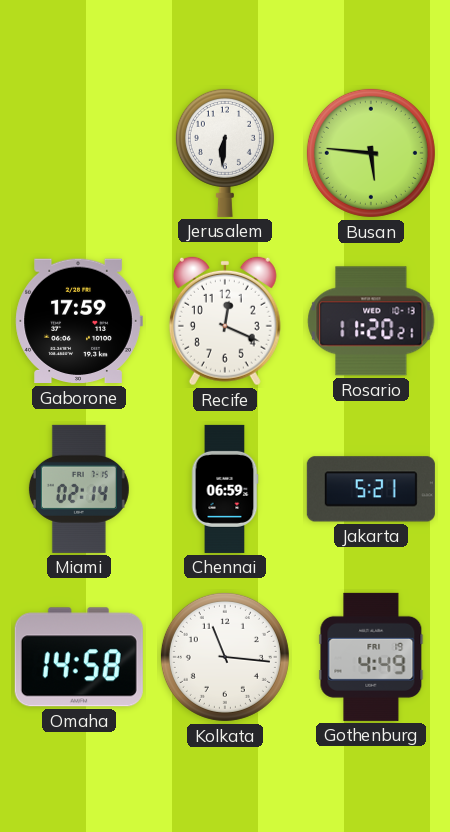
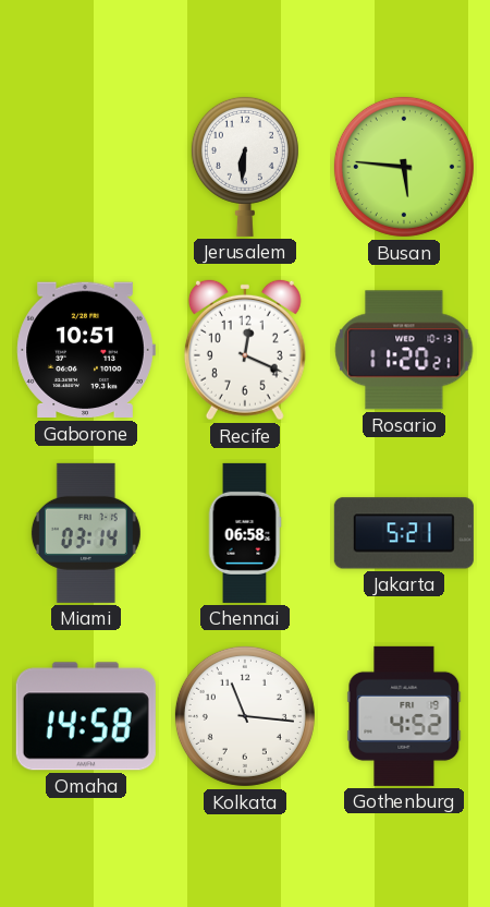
Gaborone: 17:59 -> 10:51
Miami: 02:14 -> 03:14
Chennai: 06:59 -> 06:58
Gothenburg: 4:49 -> 4:52
